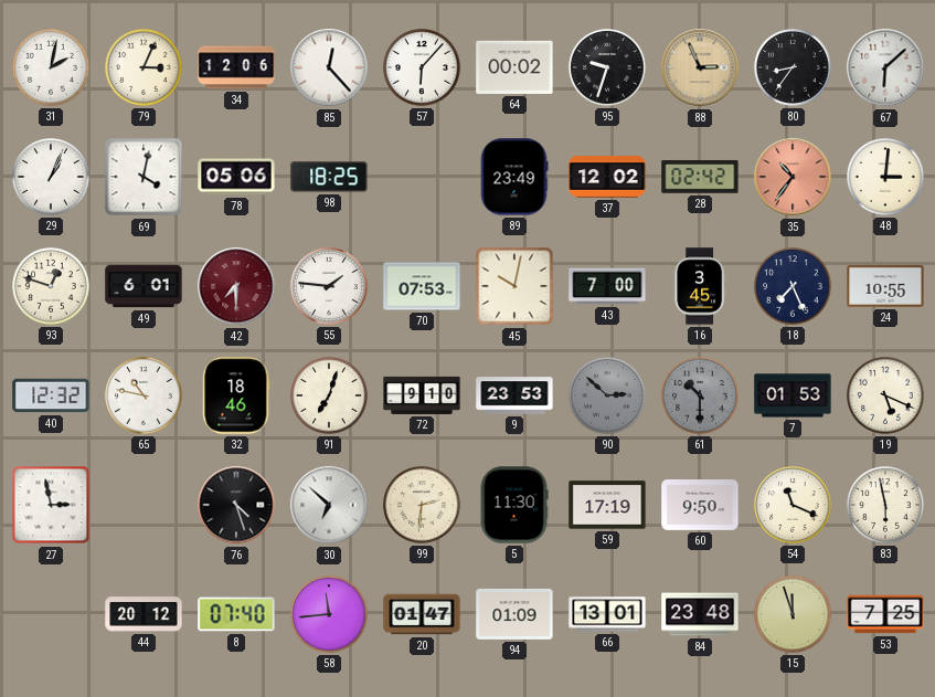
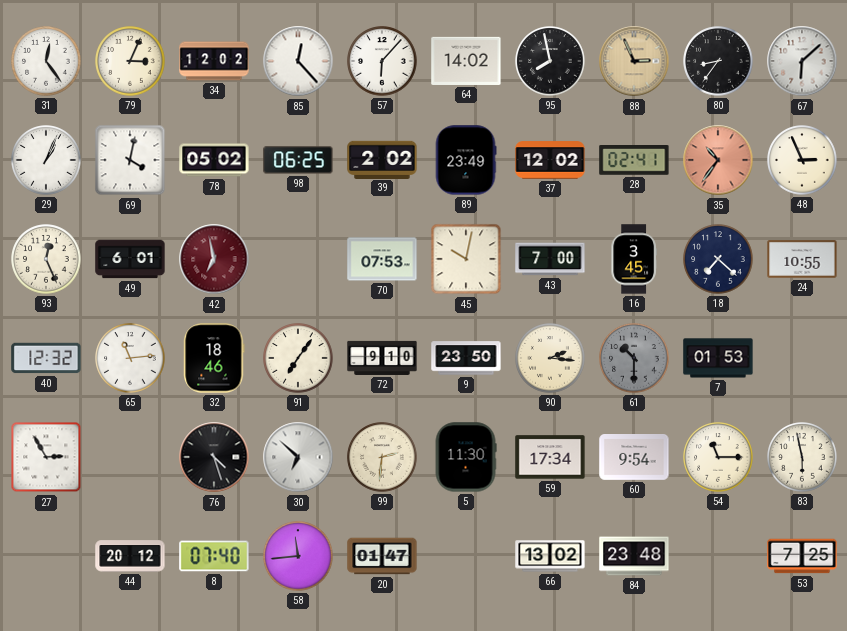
31: 2:02 -> 12:24
34: 12:06 -> 12:02
64: 00:02 -> 14:02
95: 9:33 -> 7:58
78: 05:06 -> 05:02
98: 18:25 -> 06:25
39: none -> 2:02
28: 02:42 -> 02:41
48: 3:01 -> 2:56
93: 12:48 -> 12:26
42: 7:30 -> 6:58
55: 1:46 -> none
18: 7:26 -> 7:22
65: 10:47 -> 11:14
91: 7:03 -> 7:06
9: 23:53 -> 23:50
90: 2:52 -> 2:16
90 dial: grey -> cream
19: 5:19 -> none
27: 2:58 -> 2:55
59: 17:19 -> 17:34
60: 9:50 -> 9:54
54: 11:19 -> 11:15
94: 01:09 -> none
66: 13:01 -> 13:02
15: 11:57 -> none
